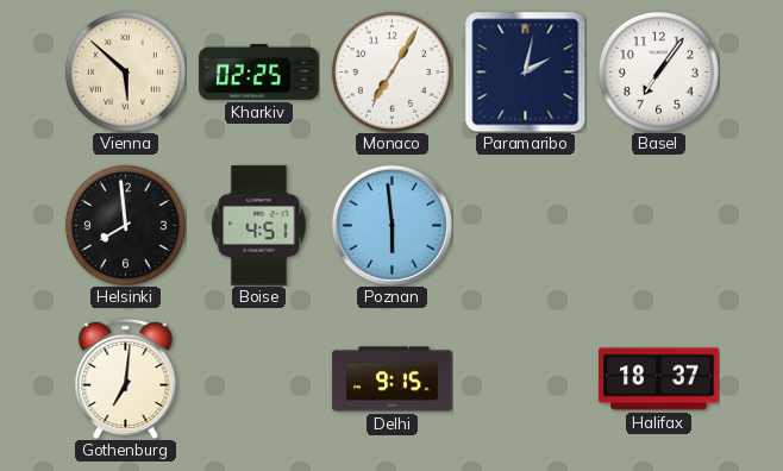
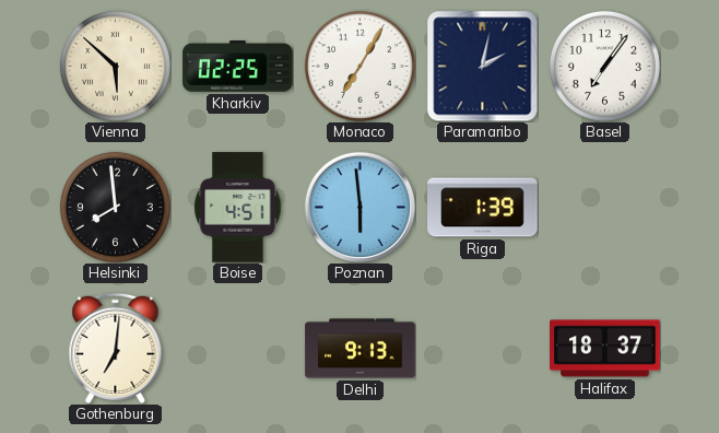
Riga: none -> 1:39
Delhi: 9:15 -> 9:13
